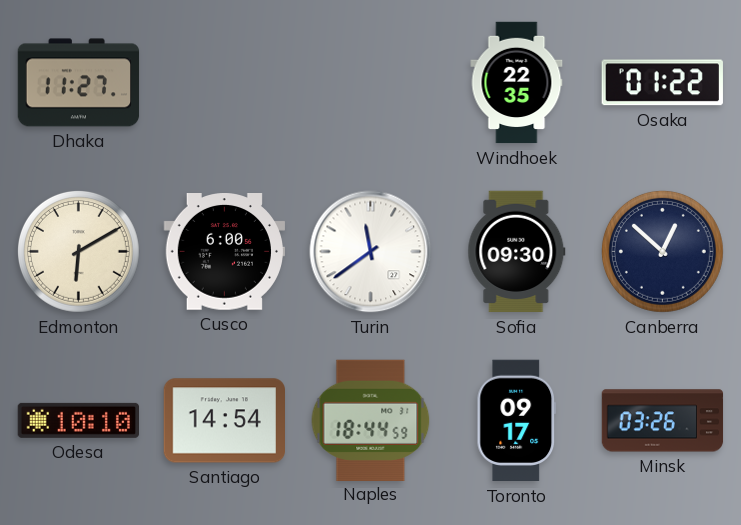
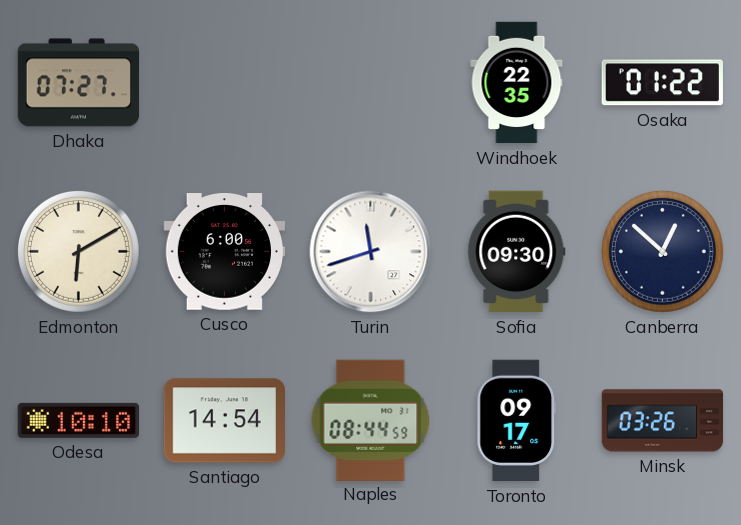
Dhaka: 11:27 -> 07:27
Turin: 11:39 -> 11:42
Naples: 18:44 -> 08:44
